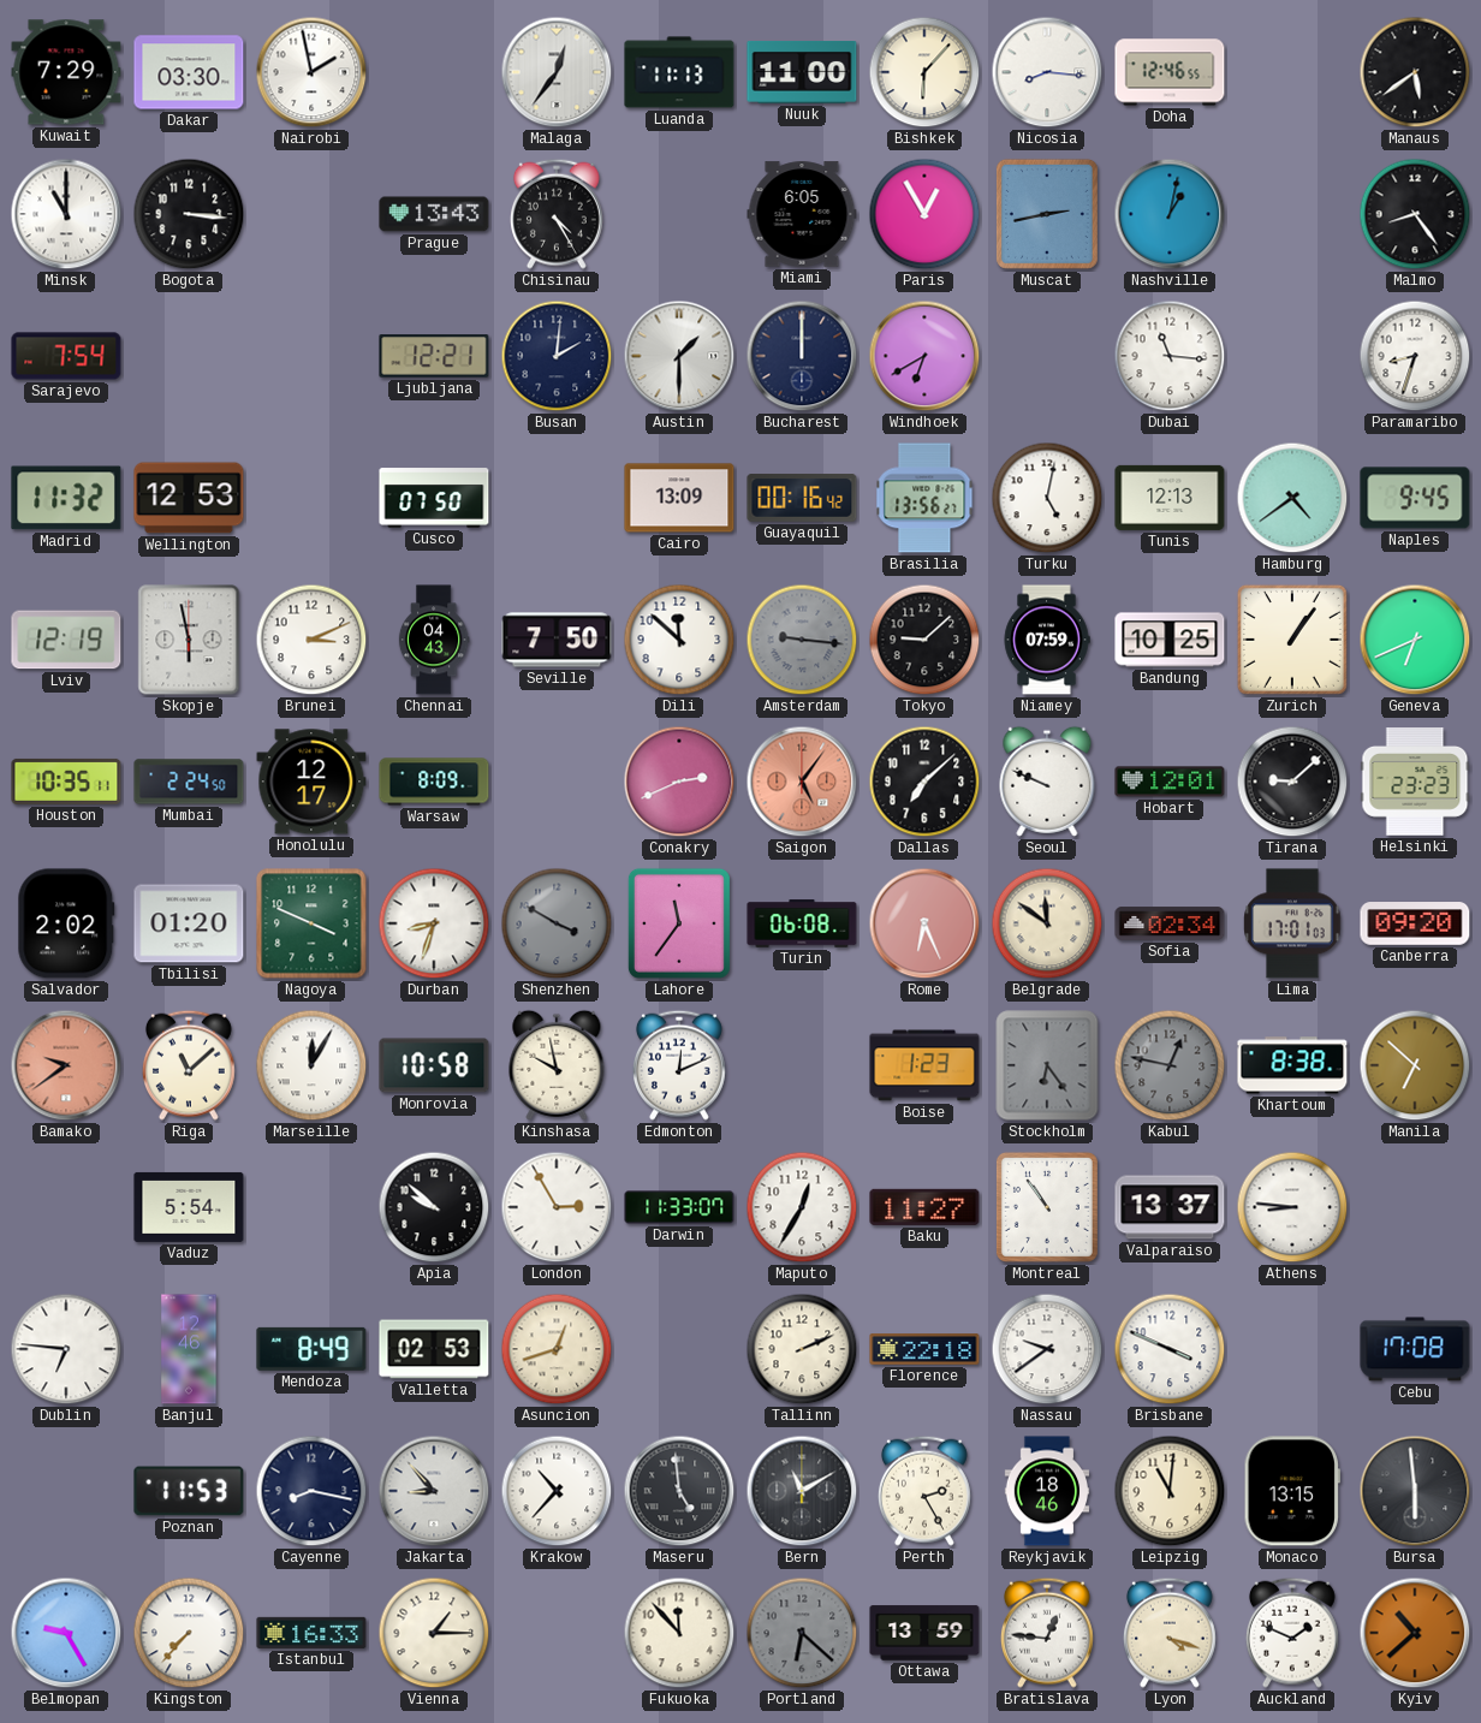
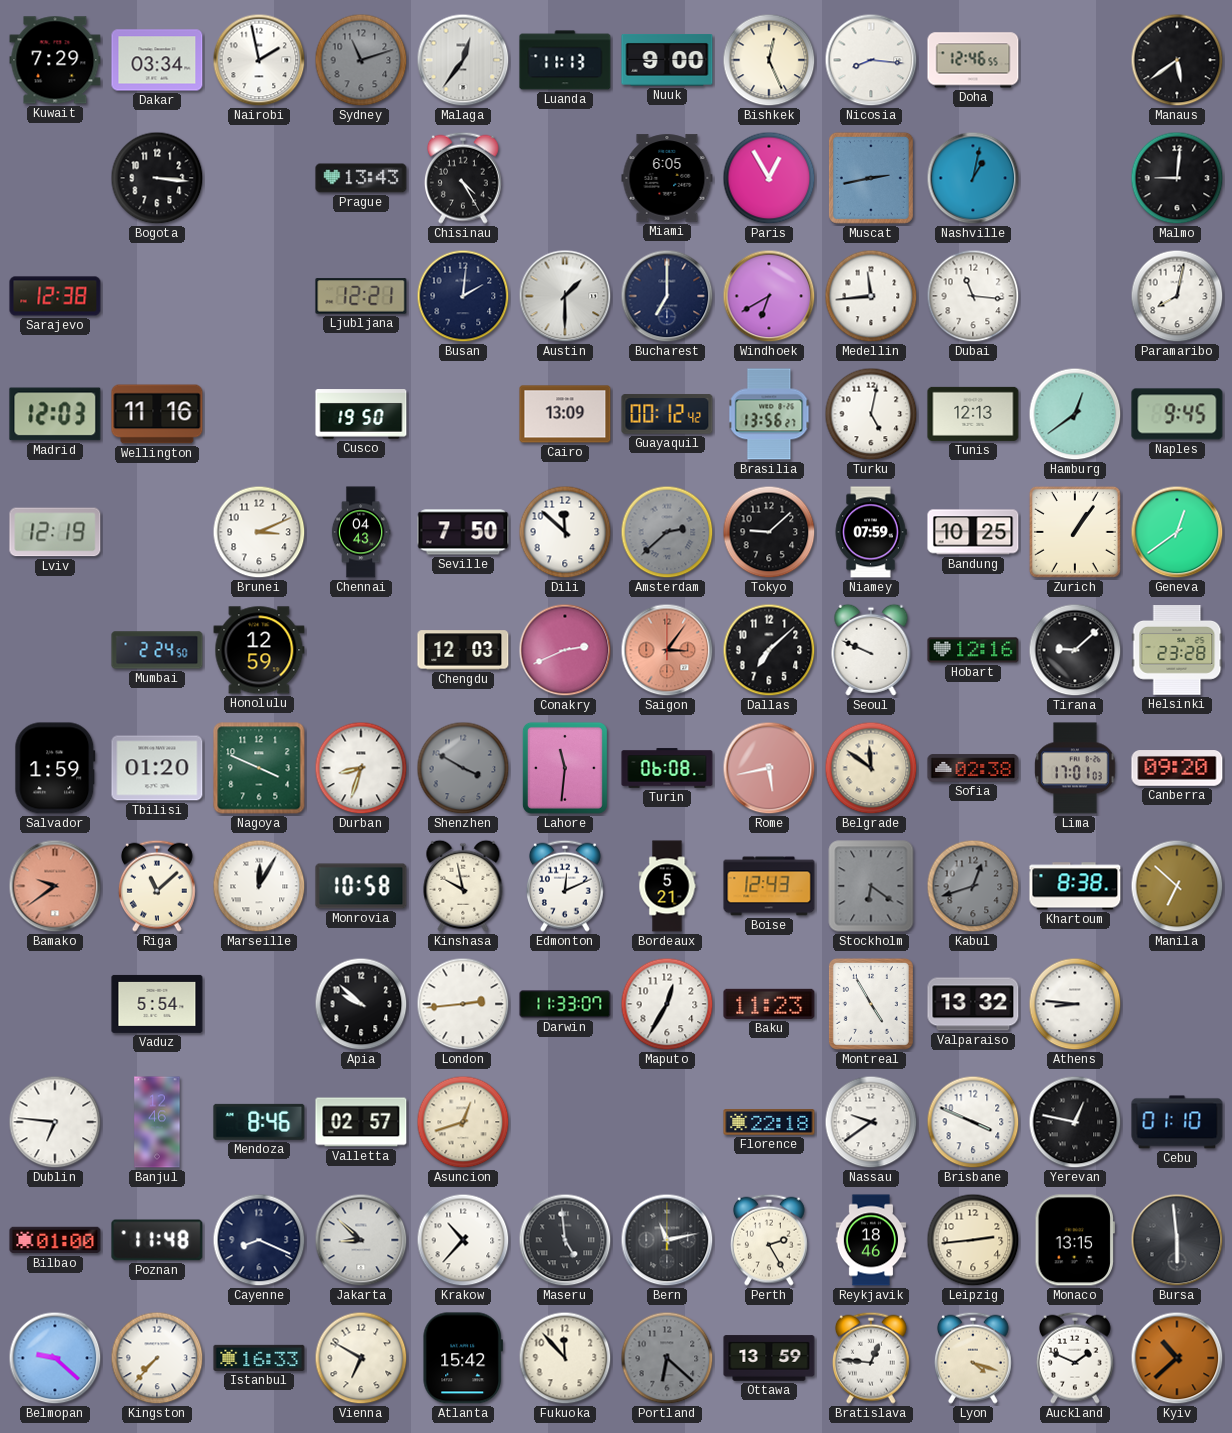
Dakar: 03:30 -> 03:34
Sydney: none -> 11:12
Nuuk: 11:00 -> 9:00
Bishkek: 6:07 -> 12:26
Minsk: 11:00 -> none
Malmo: 8:24 -> 9:01
Sarajevo: 7:54 -> 12:38
Bucharest: 12:00 -> 7:00
Medellin: none -> 11:44
Paramaribo: 8:33 -> 8:02
Madrid: 11:32 -> 12:03
Wellington: 12:53 -> 11:16
Cusco: 07:50 -> 19:50
Guayaquil: 00:16 -> 00:12
Hamburg: 4:39 -> 12:39
Skopje: 5:58 -> none
Amsterdam: 9:16 -> 2:38
Geneva: 6:41 -> 12:39
Houston: 10:35 -> none
Honolulu: 12:17 -> 12:59
Warsaw: 8:09 -> none
Chengdu: none -> 12:03
Saigon: 5:06 -> 3:06
Hobart: 12:01 -> 12:16
Helsinki: 23:23 -> 23:28
Salvador: 2:02 -> 1:59
Lahore: 11:36 -> 11:31
Rome: 6:26 -> 5:43
Sofia: 02:34 -> 02:38
Bordeaux: none -> 5:21
Boise: 1:23 -> 12:43
Stockholm: 6:24 -> 6:21
Kabul: 12:47 -> 12:42
London: 2:55 -> 2:44
Baku: 11:27 -> 11:23
Montreal: 10:54 -> 4:55
Valparaiso: 13:37 -> 13:32
Mendoza: 8:49 -> 8:46
Valletta: 02:53 -> 02:57
Tallinn: 2:11 -> none
Yerevan: none -> 12:47
Cebu: 17:08 -> 01:10
Bilbao: none -> 01:00
Poznan: 11:53 -> 11:48
Cayenne: 8:17 -> 8:19
Jakarta: 8:53 -> 8:52
Bern: 11:10 -> 11:13
Leipzig: 11:01 -> 2:44
Belmopan: 9:25 -> 9:22
Vienna: 1:15 -> 6:50
Atlanta: none -> 15:42
